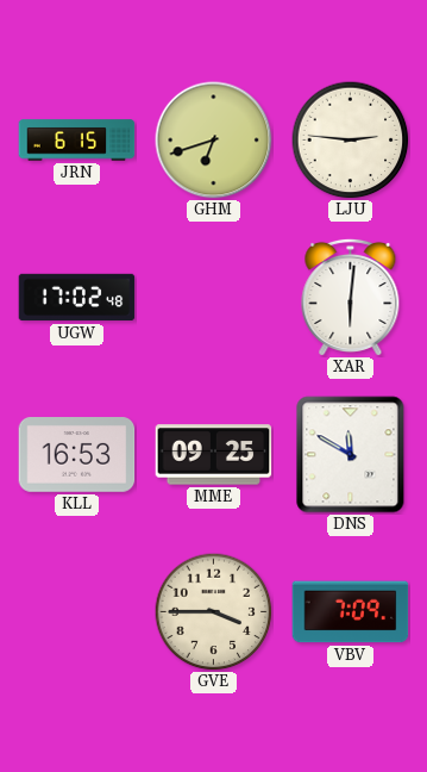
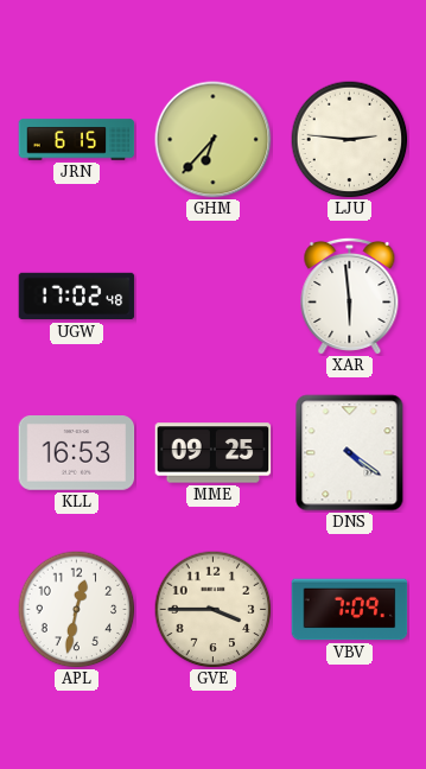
GHM: 6:42 -> 6:37
XAR: 6:01 -> 5:59
DNS: 11:50 -> 4:21
APL: none -> 12:32
